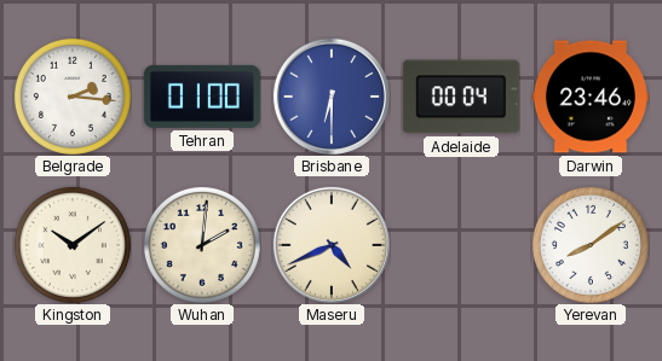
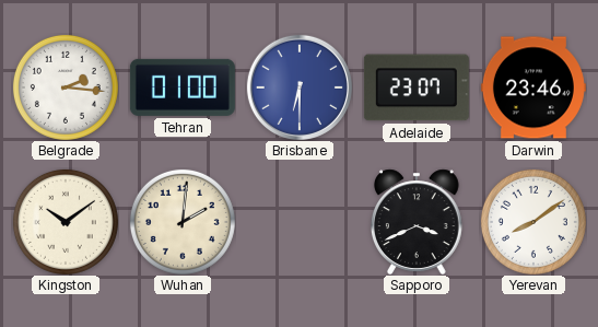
Adelaide: 00:04 -> 23:07
Maseru: 4:41 -> none
Sapporo: none -> 3:41
